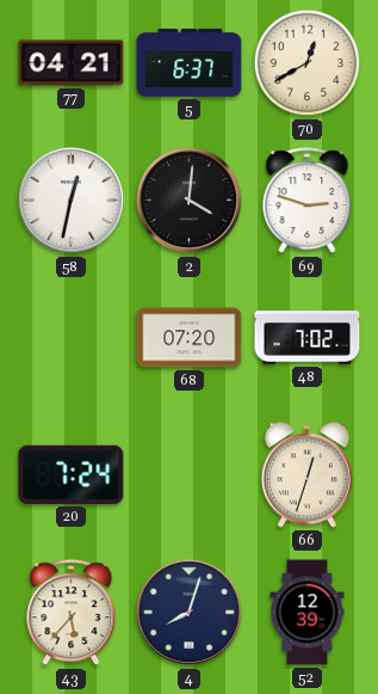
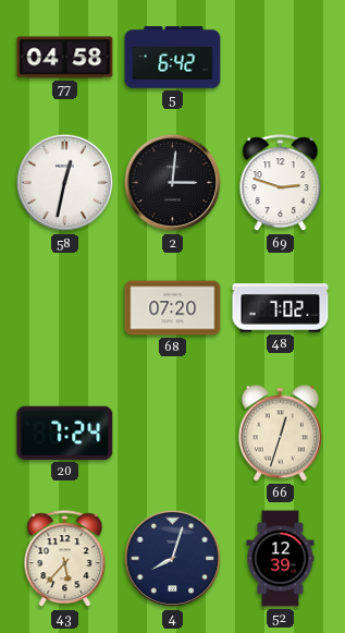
77: 04:21 -> 04:58
5: 6:37 -> 6:42
70: 12:40 -> none
2: 4:01 -> 3:01
